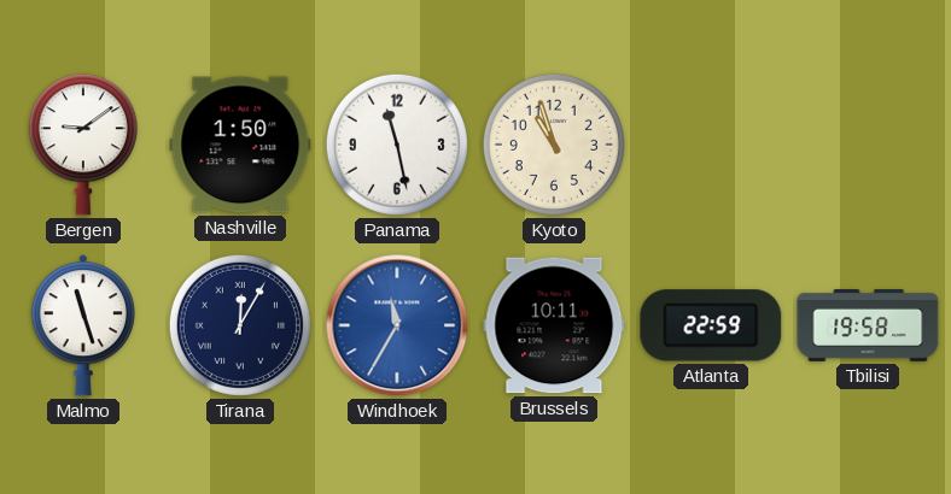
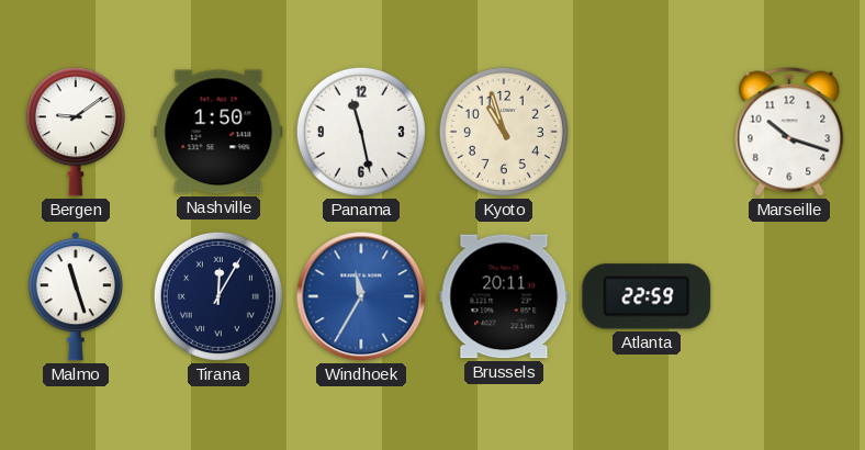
Marseille: none -> 10:18
Brussels: 10:11 -> 20:11
Tbilisi: 19:58 -> none
